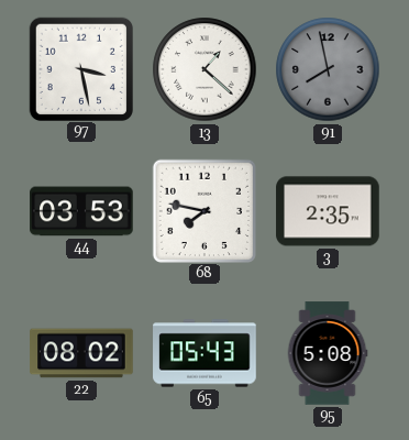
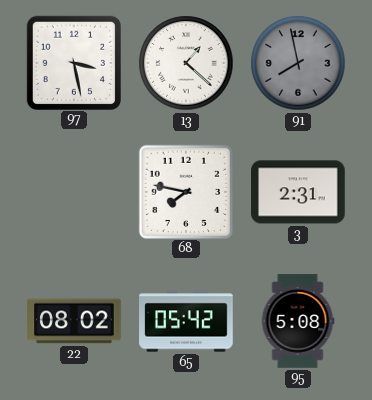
44: 03:53 -> none
3: 2:35 -> 2:31
65: 05:43 -> 05:42
